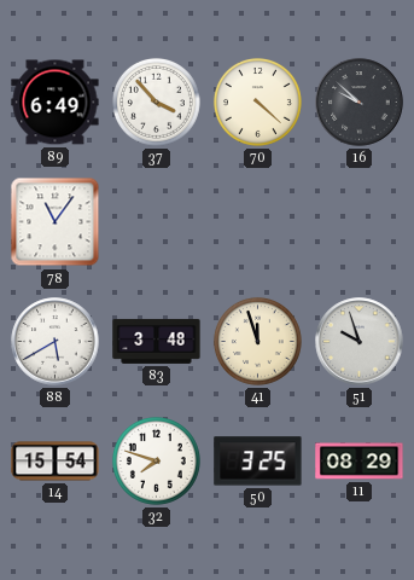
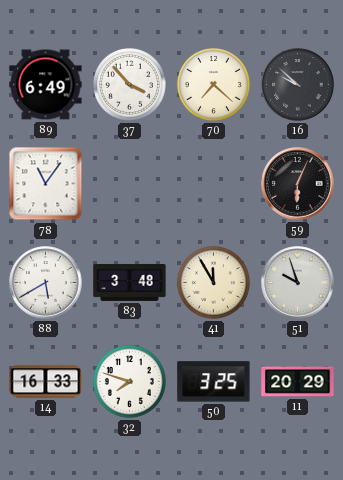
70: 4:22 -> 7:22
59: none -> 6:04
41: 11:57 -> 11:55
14: 15:54 -> 16:33
11: 08:29 -> 20:29
